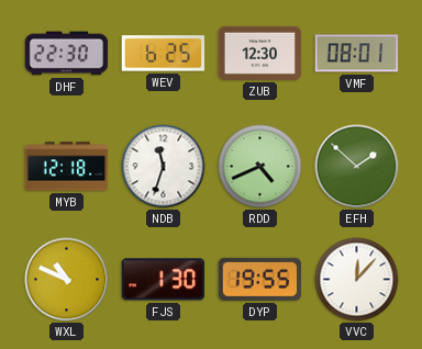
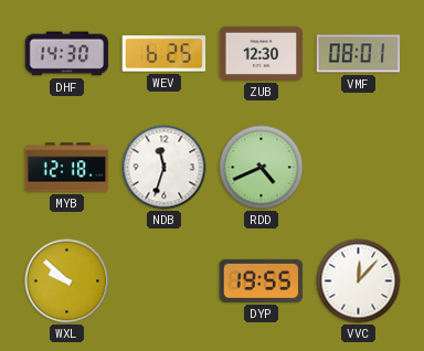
DHF: 22:30 -> 14:30
EFH: 1:52 -> none
WXL: 10:49 -> 9:52
FJS: 1:30 -> none
